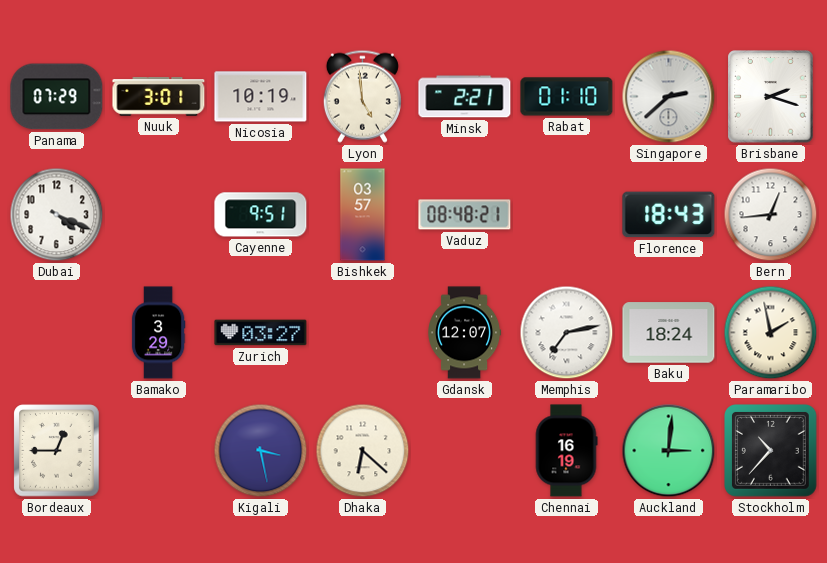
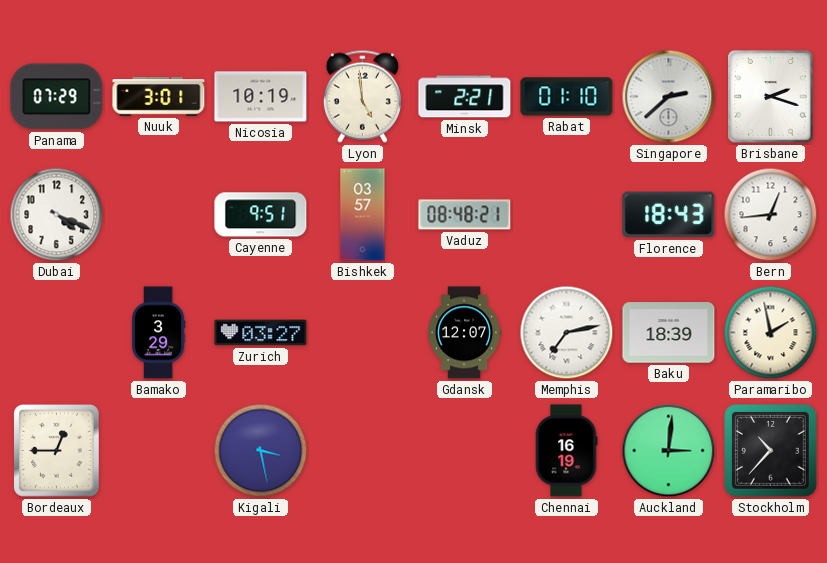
Baku: 18:24 -> 18:39
Dhaka: 6:22 -> none
